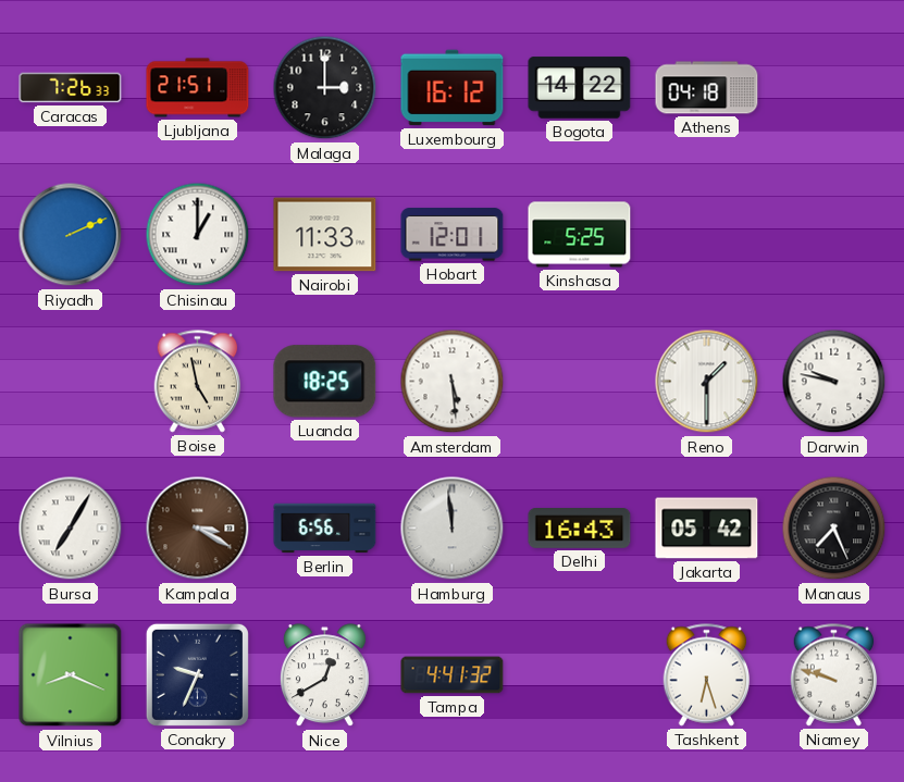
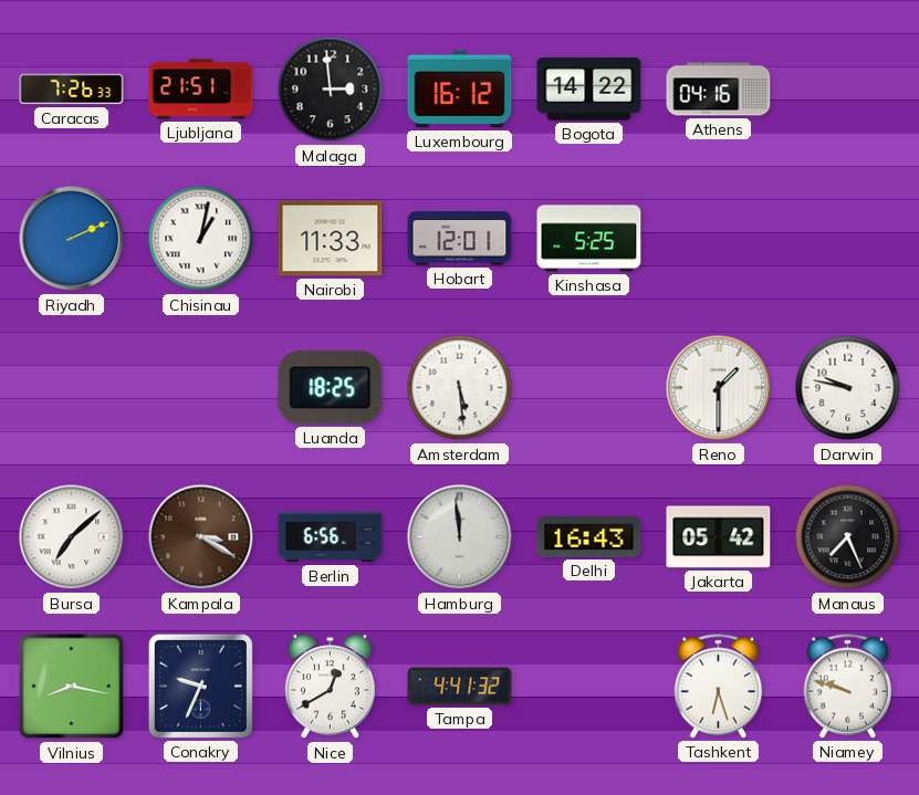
Malaga: 3:00 -> 2:59
Athens: 04:18 -> 04:16
Chisinau: 1:00 -> 1:02
Boise: 4:58 -> none
Bursa: 7:05 -> 7:08
Vilnius: 8:19 -> 8:17
